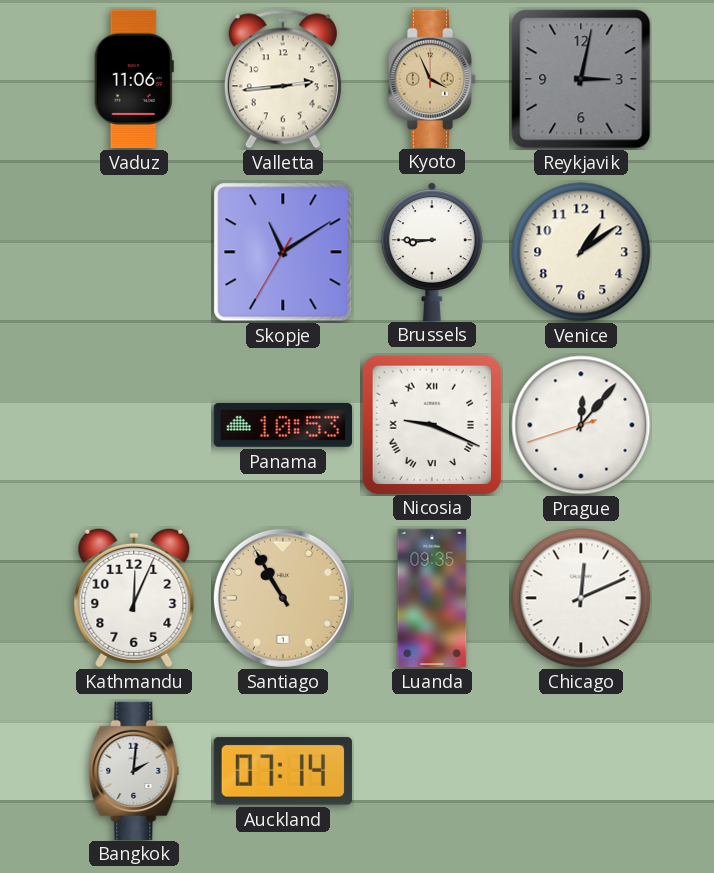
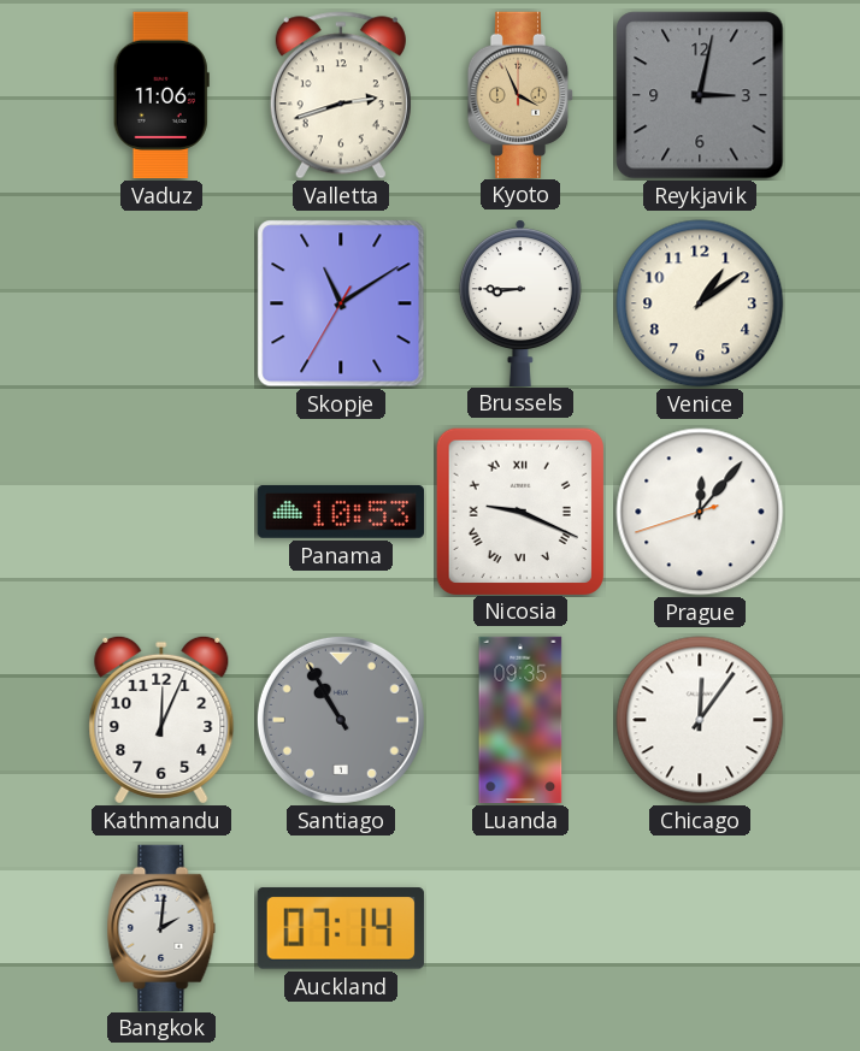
Valletta: 2:44 -> 2:42
Santiago dial: champagne -> grey
Chicago: 12:11 -> 12:06
